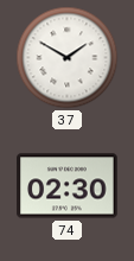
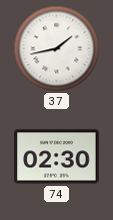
37: 1:50 -> 1:43
